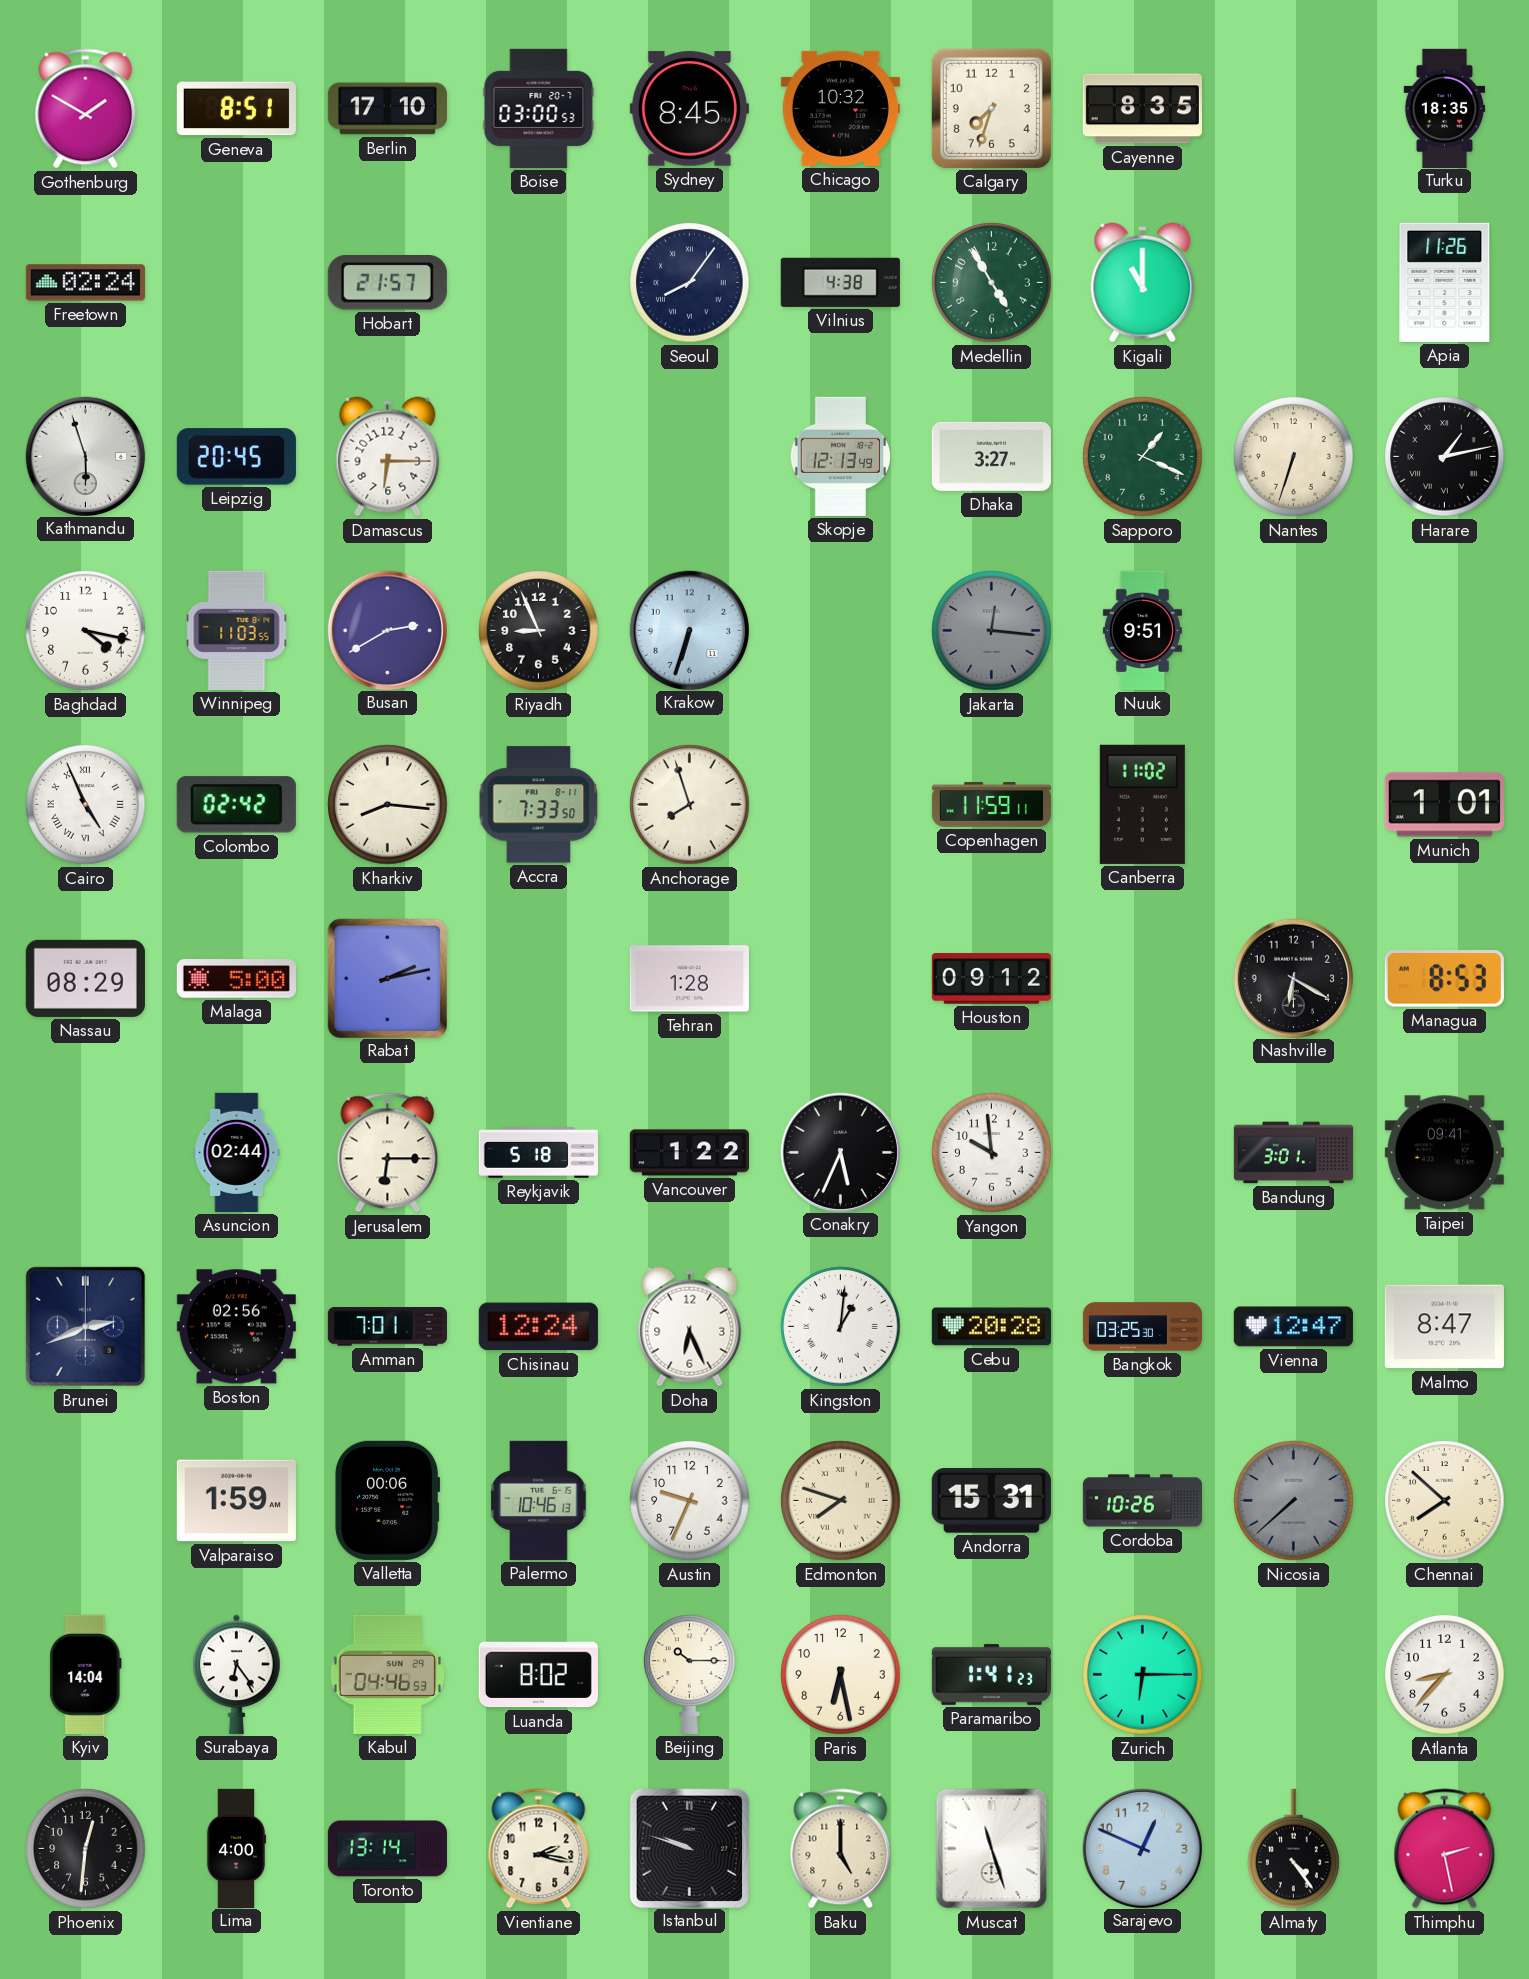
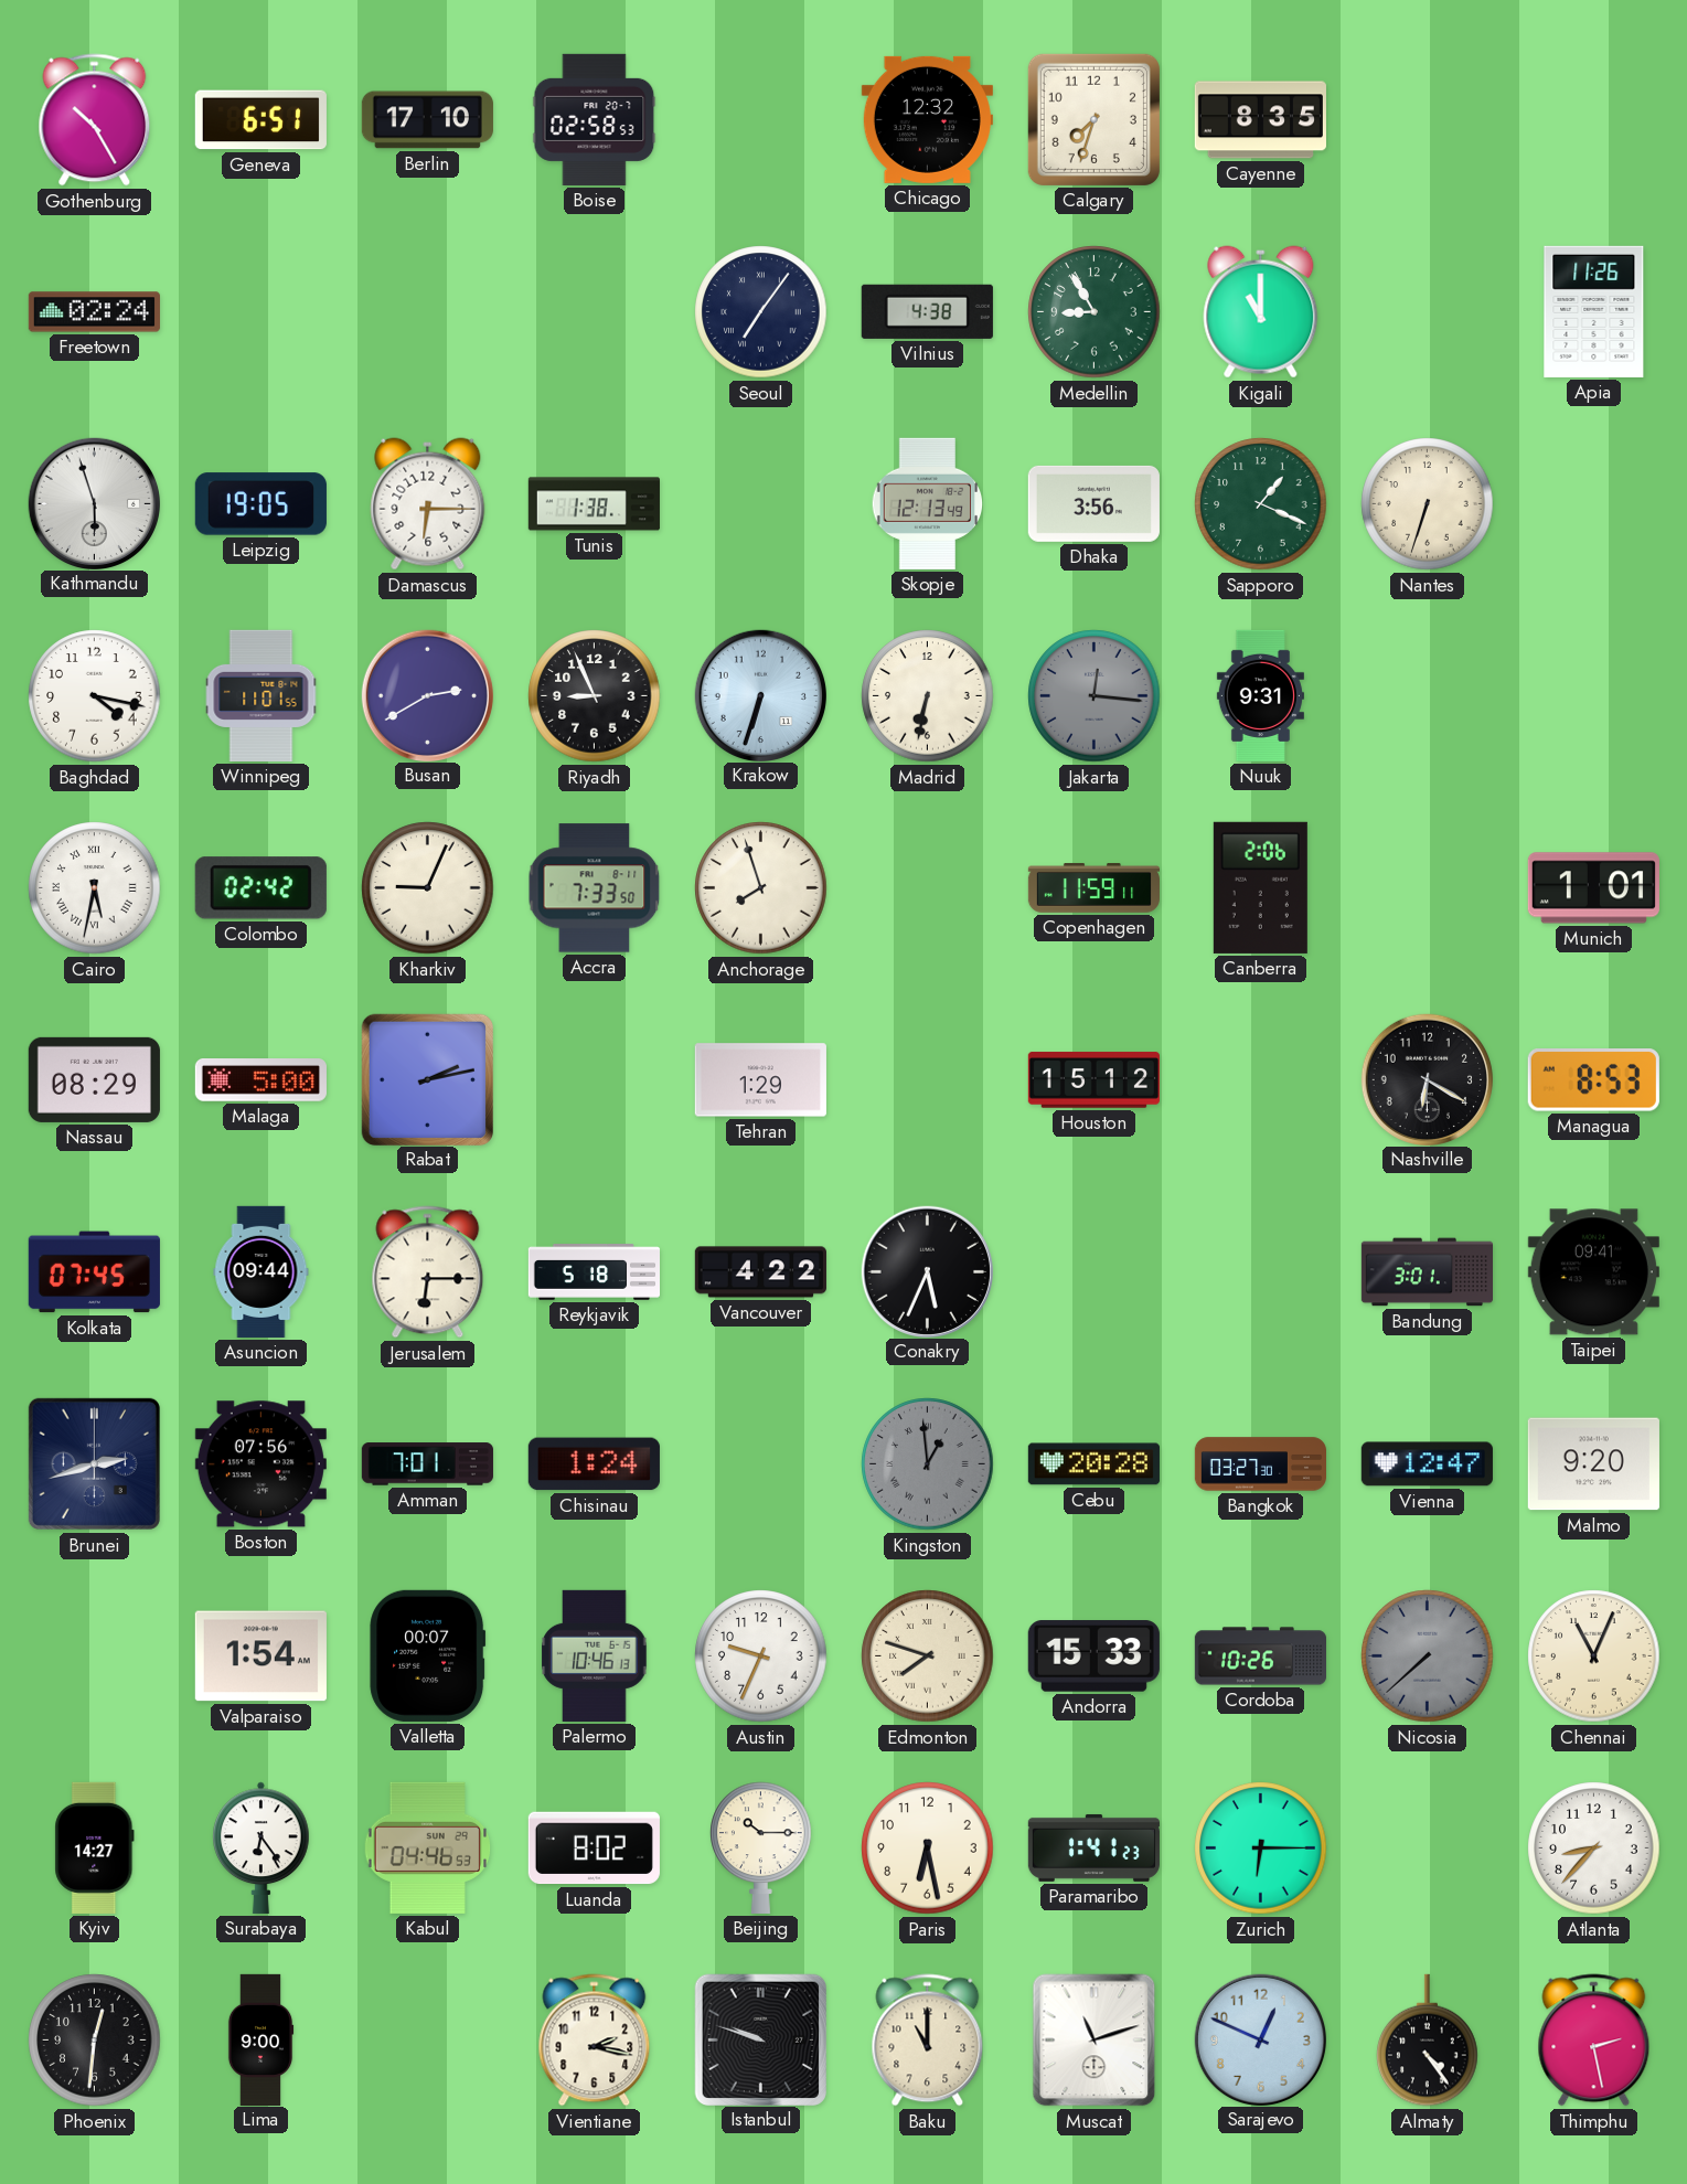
Gothenburg: 1:50 -> 10:25
Geneva: 8:51 -> 6:51
Boise: 03:00 -> 02:58
Sydney: 8:45 -> none
Chicago: 10:32 -> 12:32
Turku: 18:35 -> none
Hobart: 21:57 -> none
Seoul: 8:06 -> 7:06
Medellin: 4:55 -> 8:55
Leipzig: 20:45 -> 19:05
Tunis: none -> 1:38
Dhaka: 3:27 -> 3:56
Harare: 1:13 -> none
Winnipeg: 11:03 -> 11:01
Madrid: none -> 6:32
Nuuk: 9:51 -> 9:31
Cairo: 4:56 -> 5:32
Kharkiv: 8:16 -> 9:04
Canberra: 11:02 -> 2:06
Tehran: 1:28 -> 1:29
Houston: 09:12 -> 15:12
Kolkata: none -> 07:45
Asuncion: 02:44 -> 09:44
Vancouver: 1:22 -> 4:22
Yangon: 9:59 -> none
Brunei: 2:41 -> 2:42
Boston: 02:56 -> 07:56
Chisinau: 12:24 -> 1:24
Doha: 6:26 -> none
Kingston: 1:01 -> 12:59
Kingston dial: white -> grey
Bangkok: 03:25 -> 03:27
Malmo: 8:47 -> 9:20
Valparaiso: 1:59 -> 1:54
Valletta: 00:06 -> 00:07
Andorra: 15:31 -> 15:33
Chennai: 7:52 -> 11:04
Kyiv: 14:04 -> 14:27
Lima: 4:00 -> 9:00
Toronto: 13:14 -> none
Baku: 5:00 -> 11:00
Muscat: 11:27 -> 11:12
